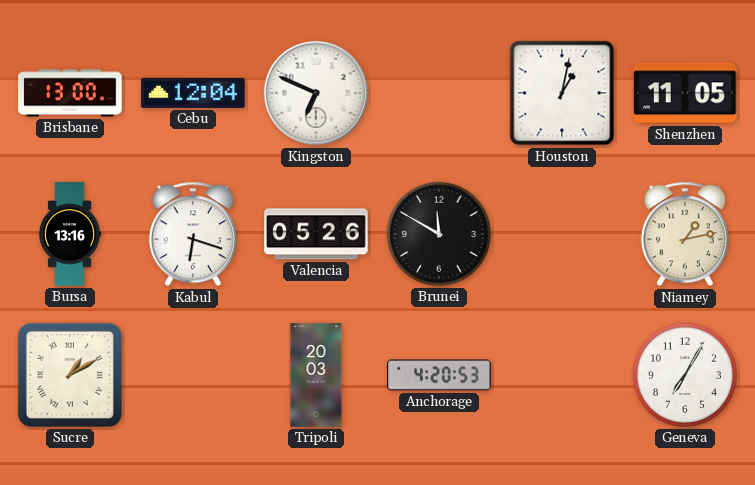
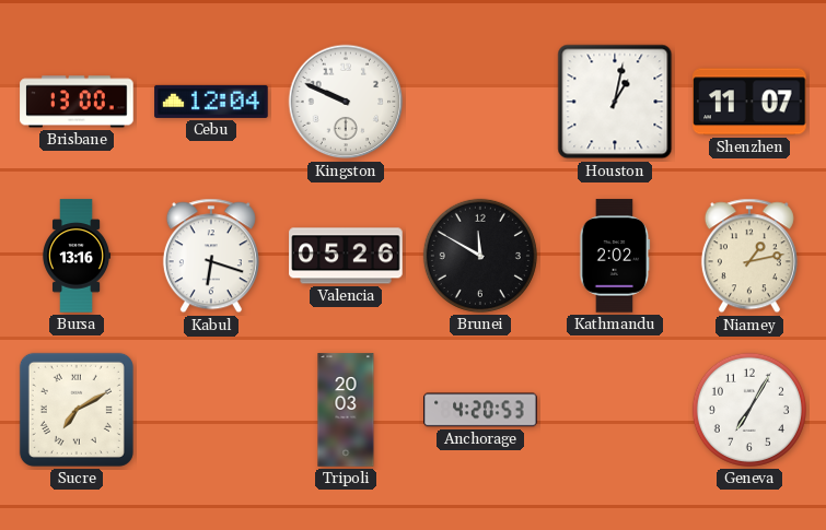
Kingston: 6:49 -> 9:49
Shenzhen: 11:05 -> 11:07
Kathmandu: none -> 2:02
Sucre: 1:10 -> 7:10
